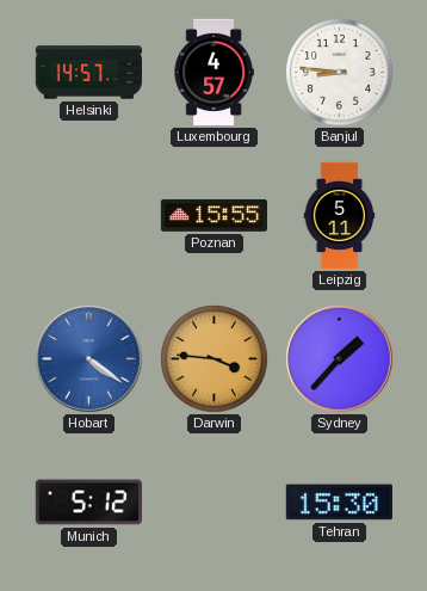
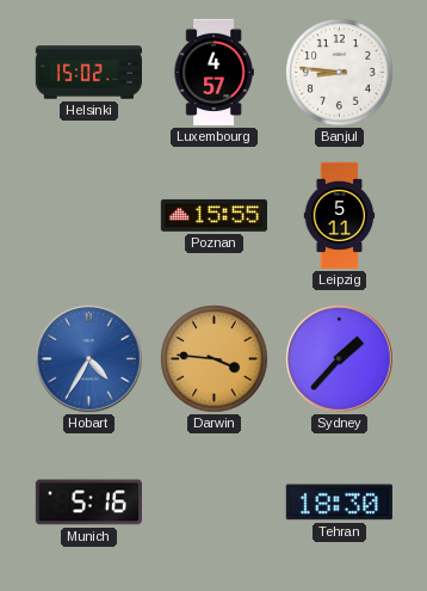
Helsinki: 14:57 -> 15:02
Hobart: 4:21 -> 4:35
Munich: 5:12 -> 5:16
Tehran: 15:30 -> 18:30
